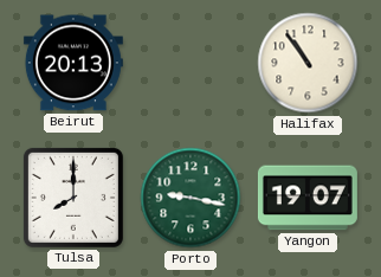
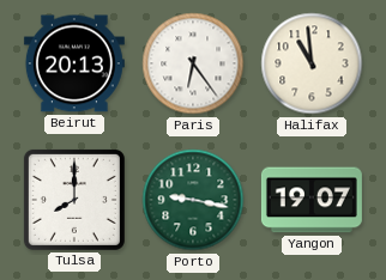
Paris: none -> 6:24
Halifax: 10:54 -> 10:59
